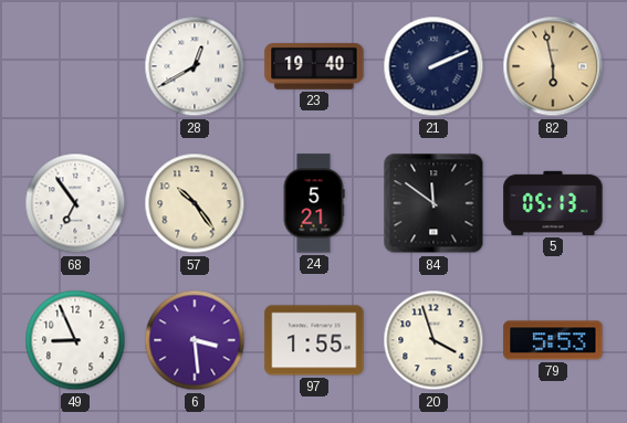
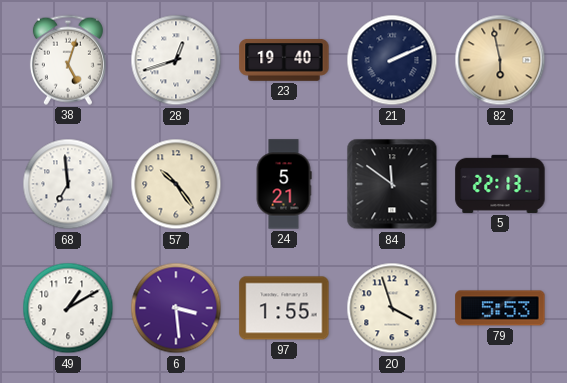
38: none -> 5:03
28: 12:40 -> 12:42
68: 6:54 -> 6:59
5: 05:13 -> 22:13
49: 8:56 -> 1:10
